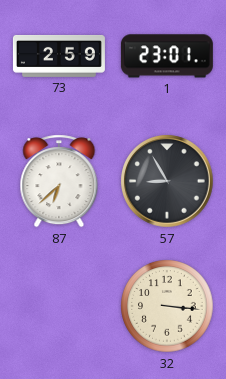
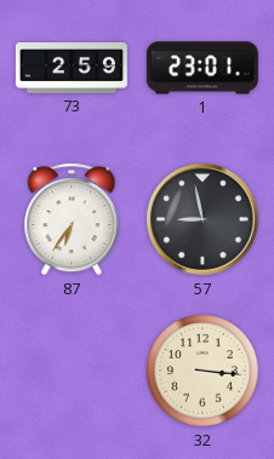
87: 6:38 -> 6:36
57: 8:55 -> 8:58
